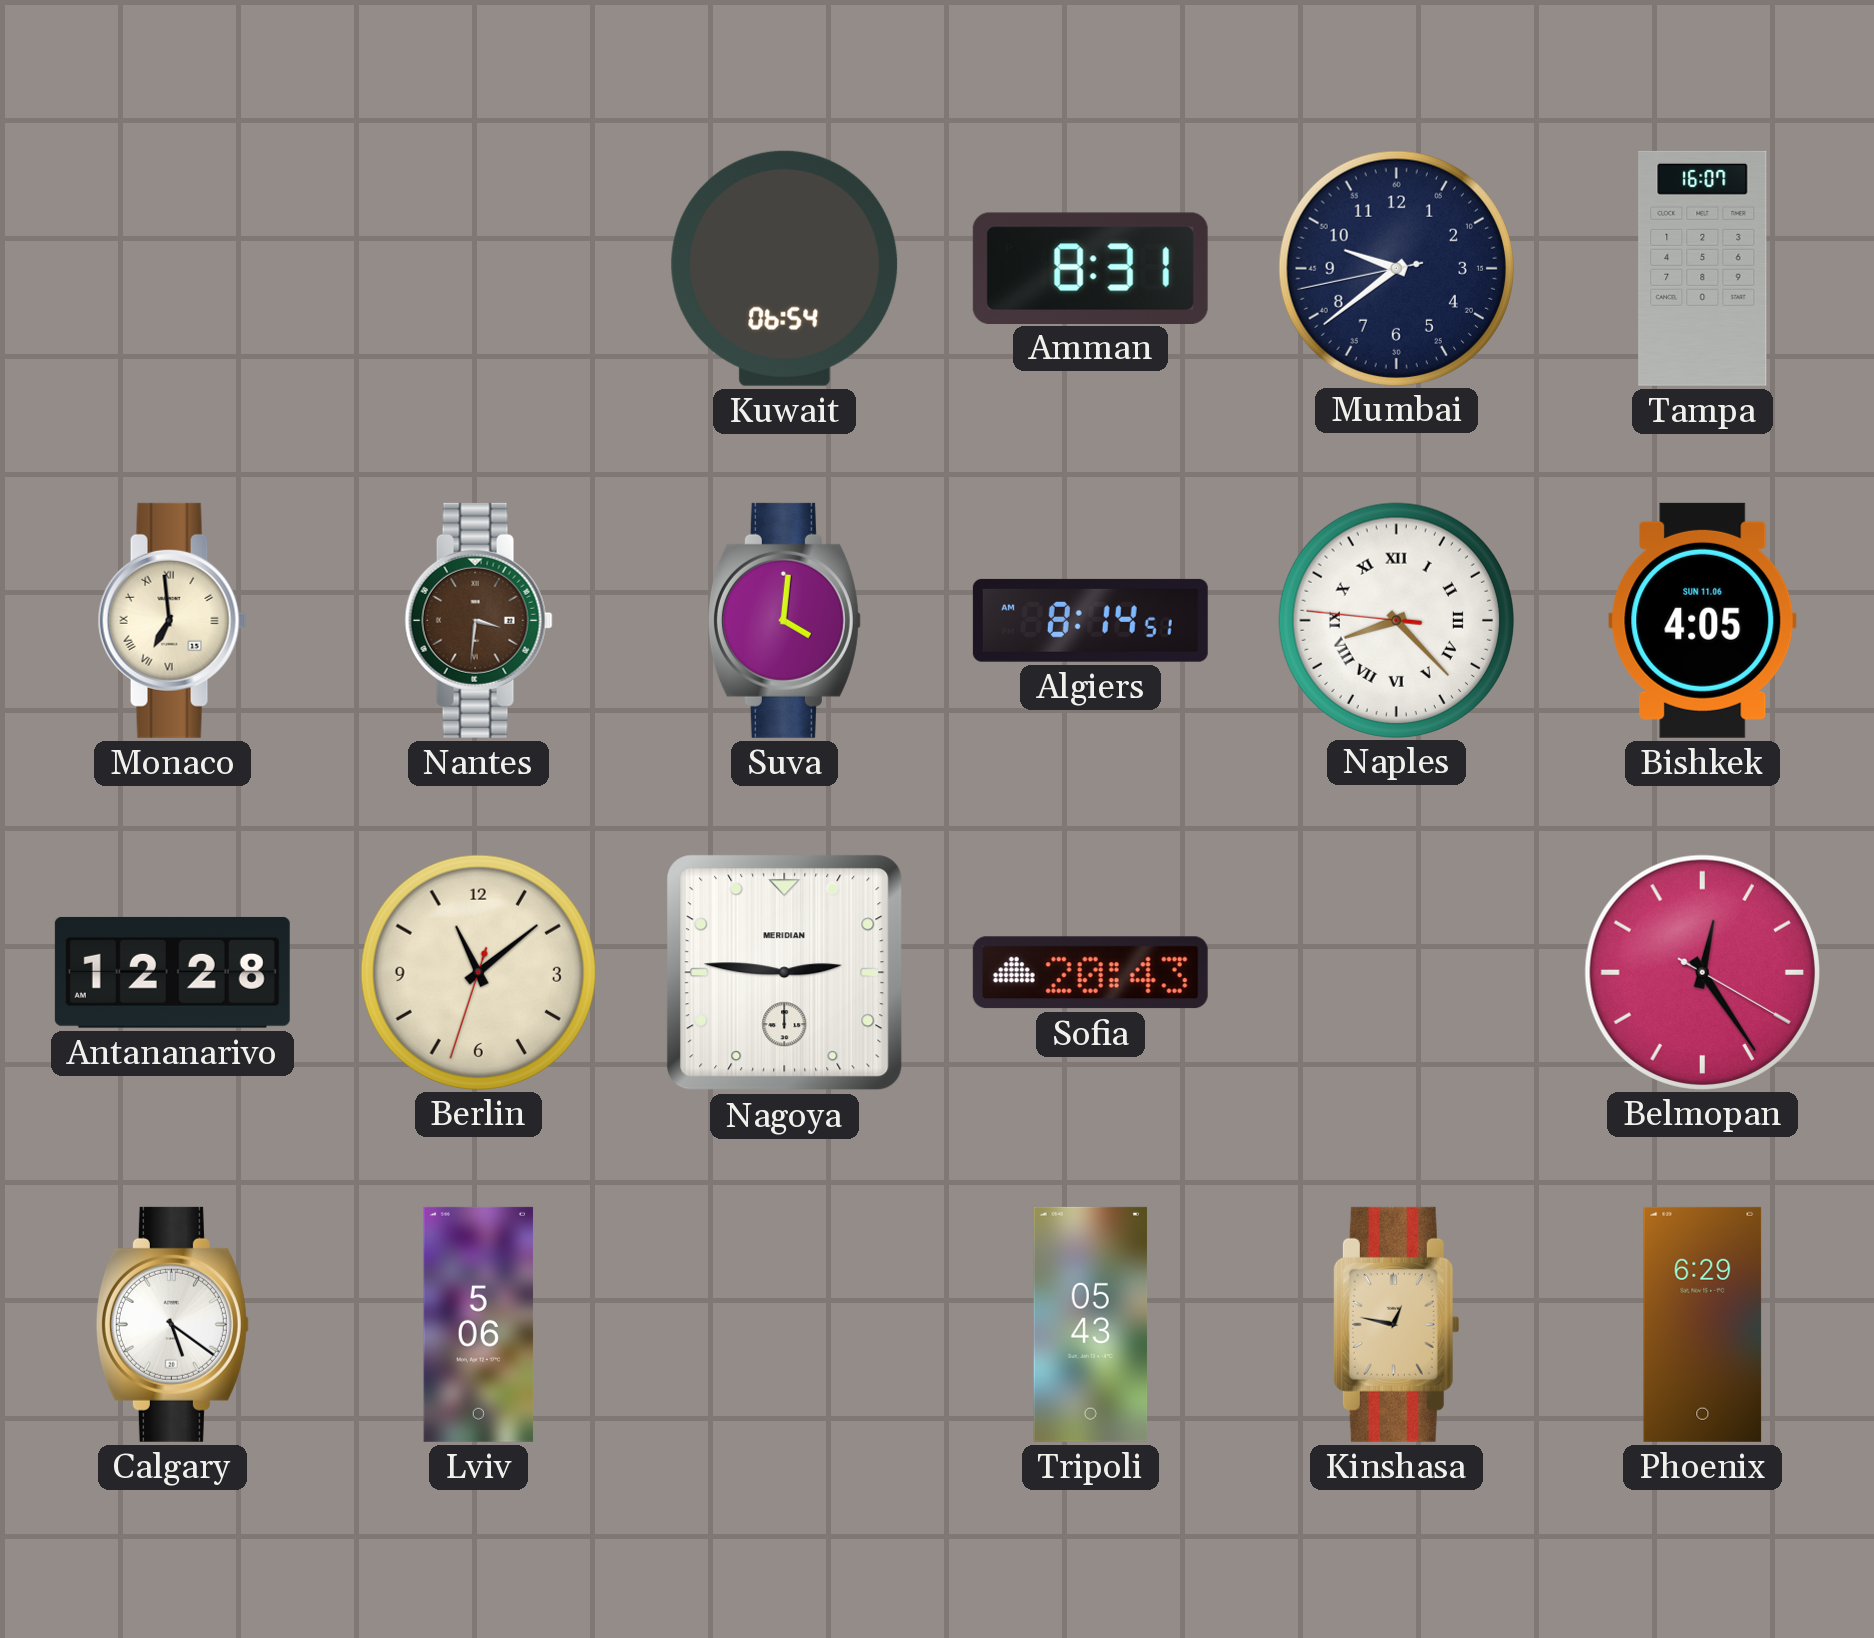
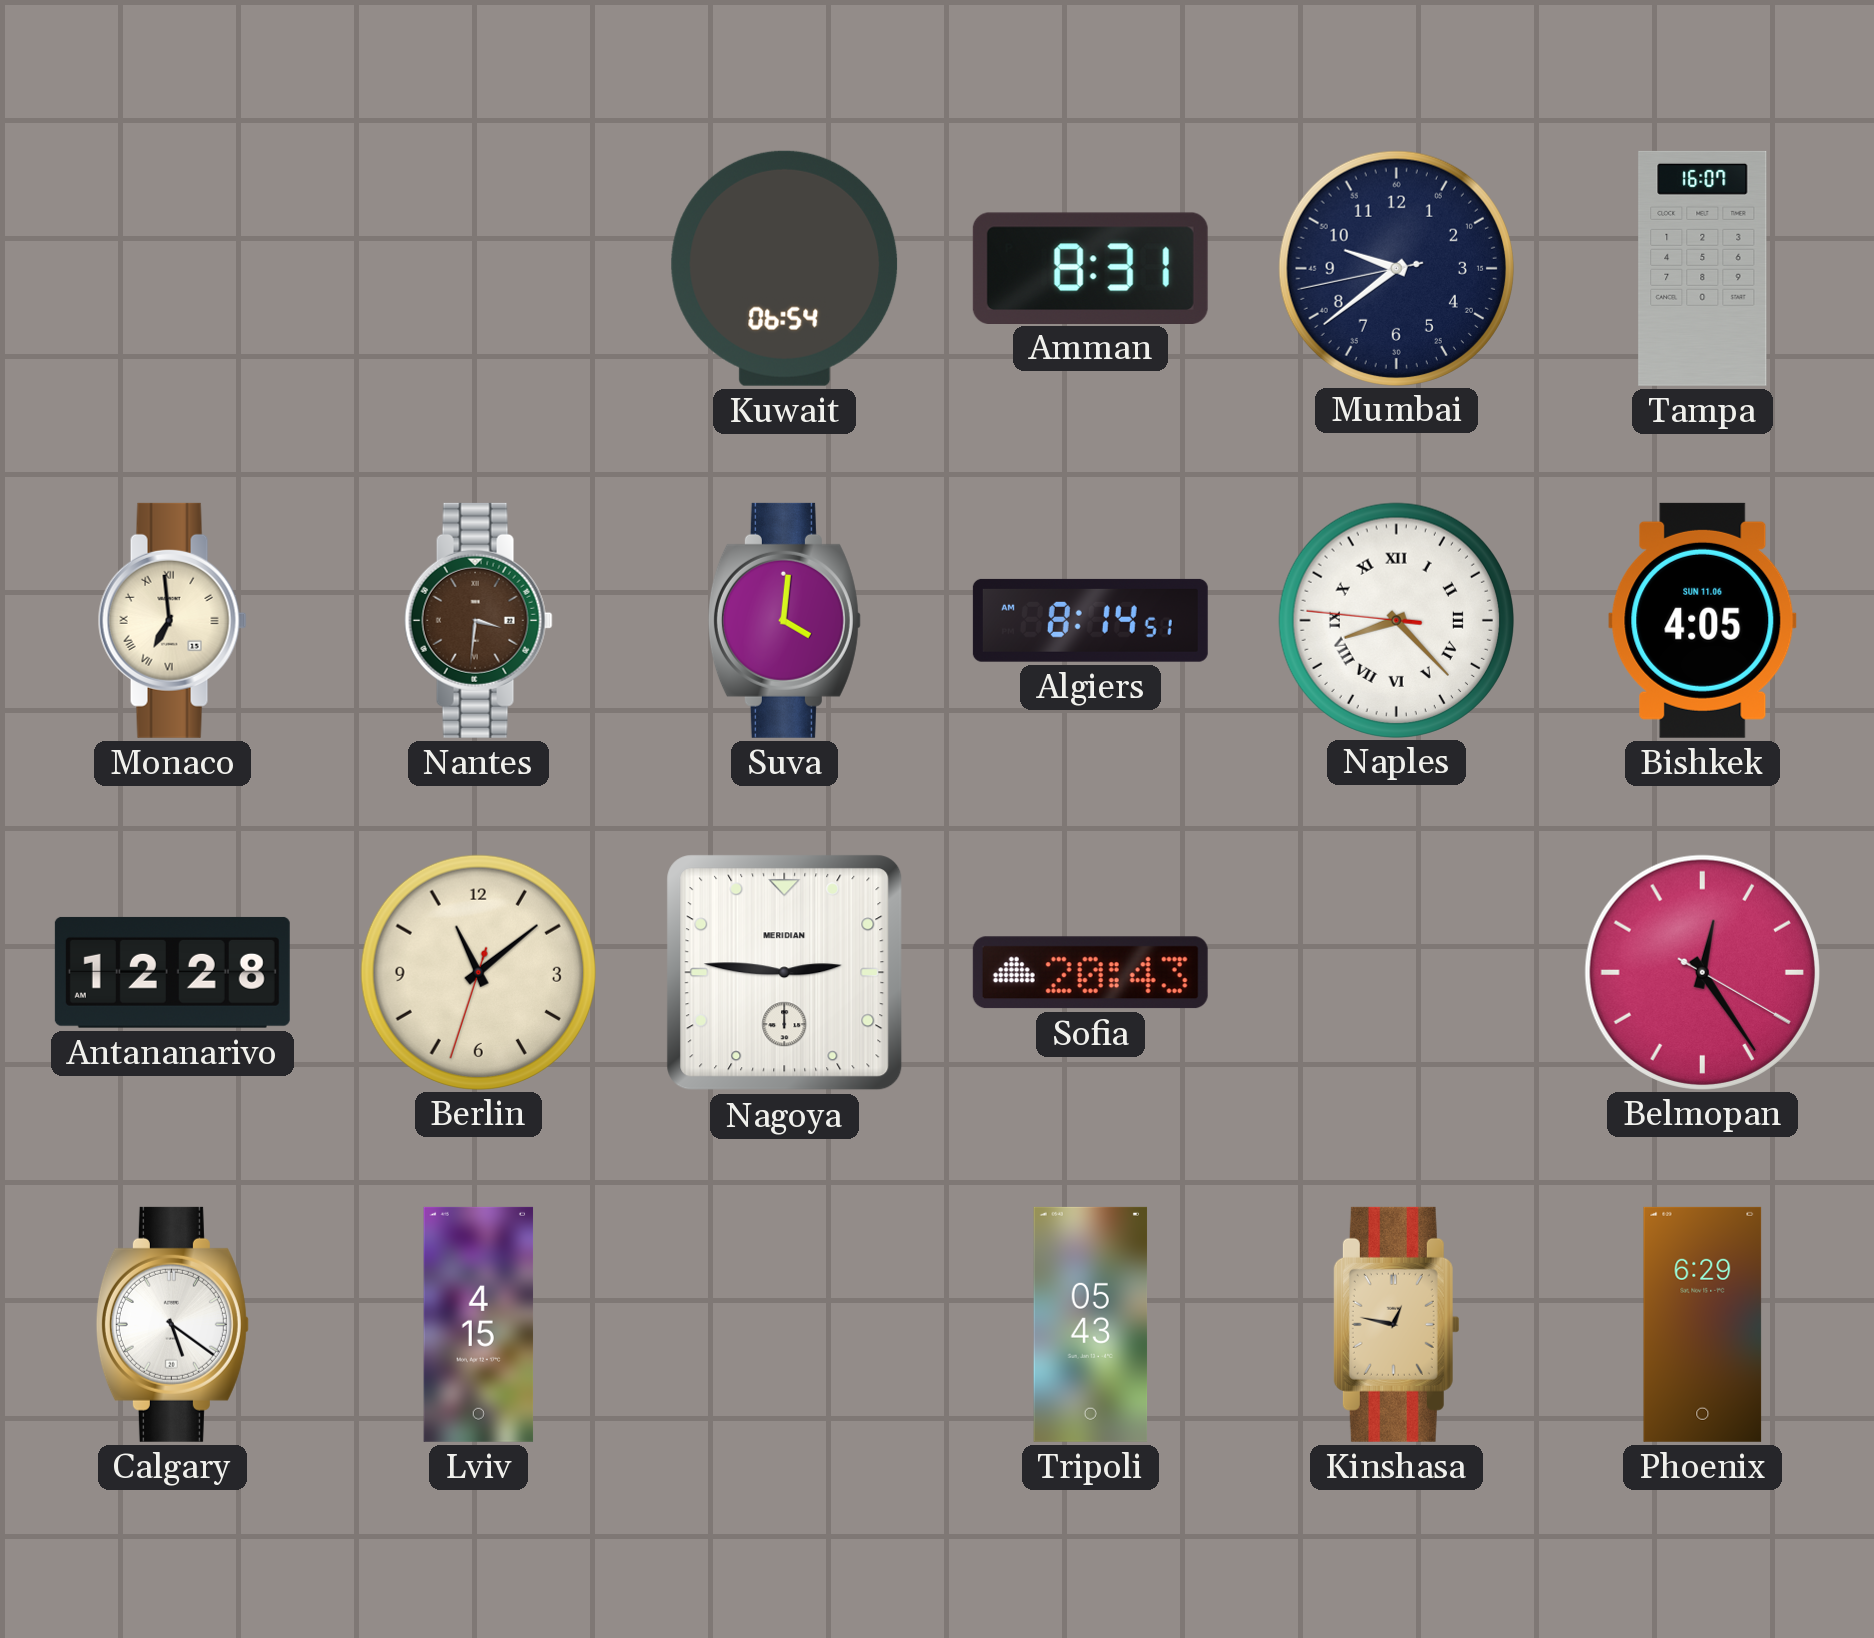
Lviv: 5:06 -> 4:15
